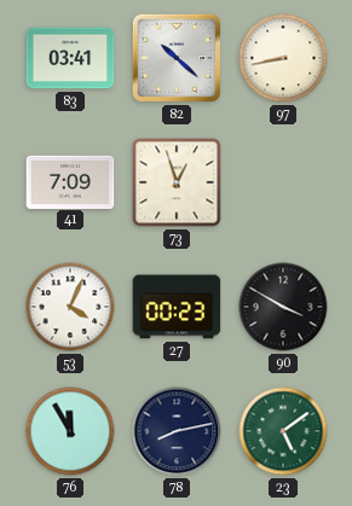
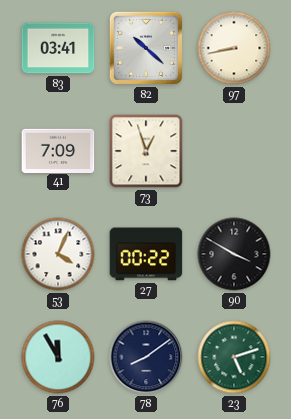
27: 00:23 -> 00:22
78: 8:13 -> 8:09
23: 5:09 -> 5:12
